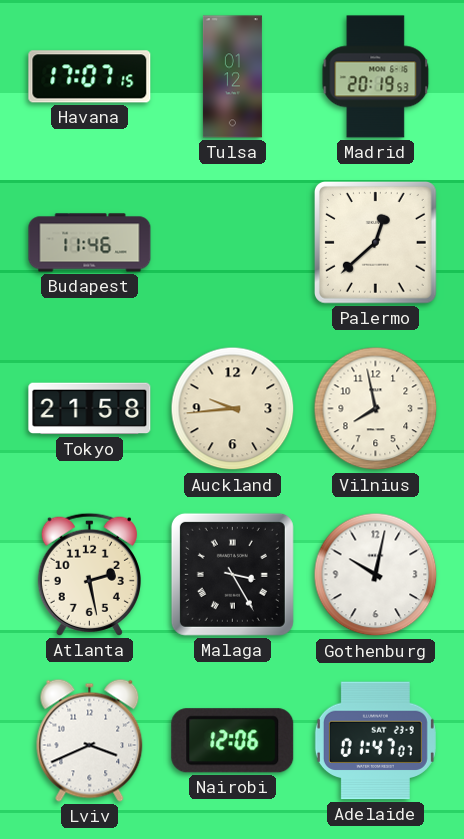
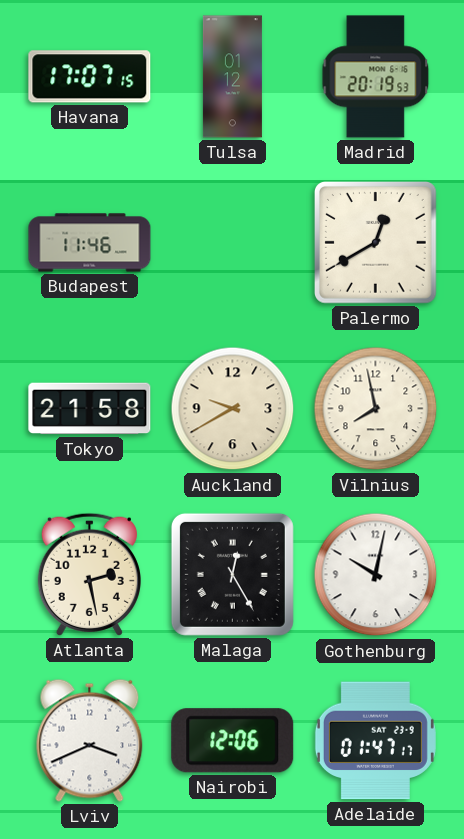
Palermo: 12:38 -> 12:40
Auckland: 9:44 -> 9:40
Malaga: 3:25 -> 12:25
Adelaide: 01:47:07 -> 01:47:17
